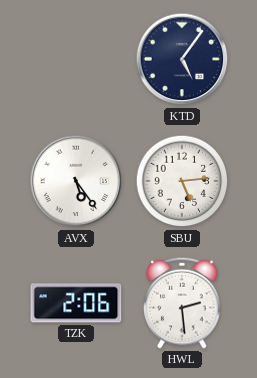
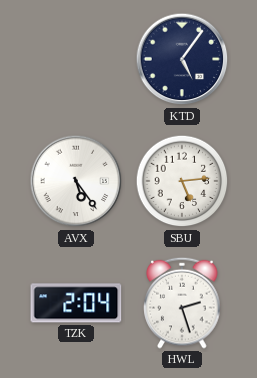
TZK: 2:06 -> 2:04
HWL: 2:29 -> 2:27
